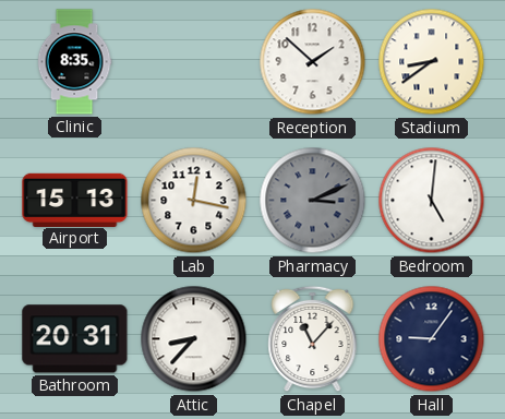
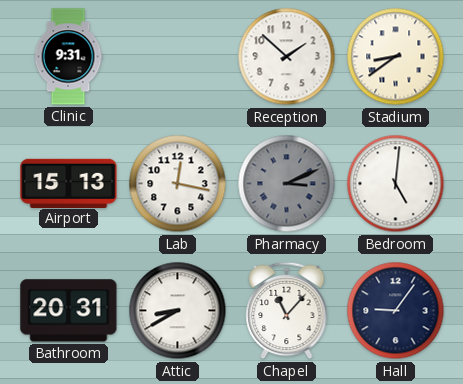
Clinic: 8:35 -> 9:31
Attic: 8:37 -> 8:40
